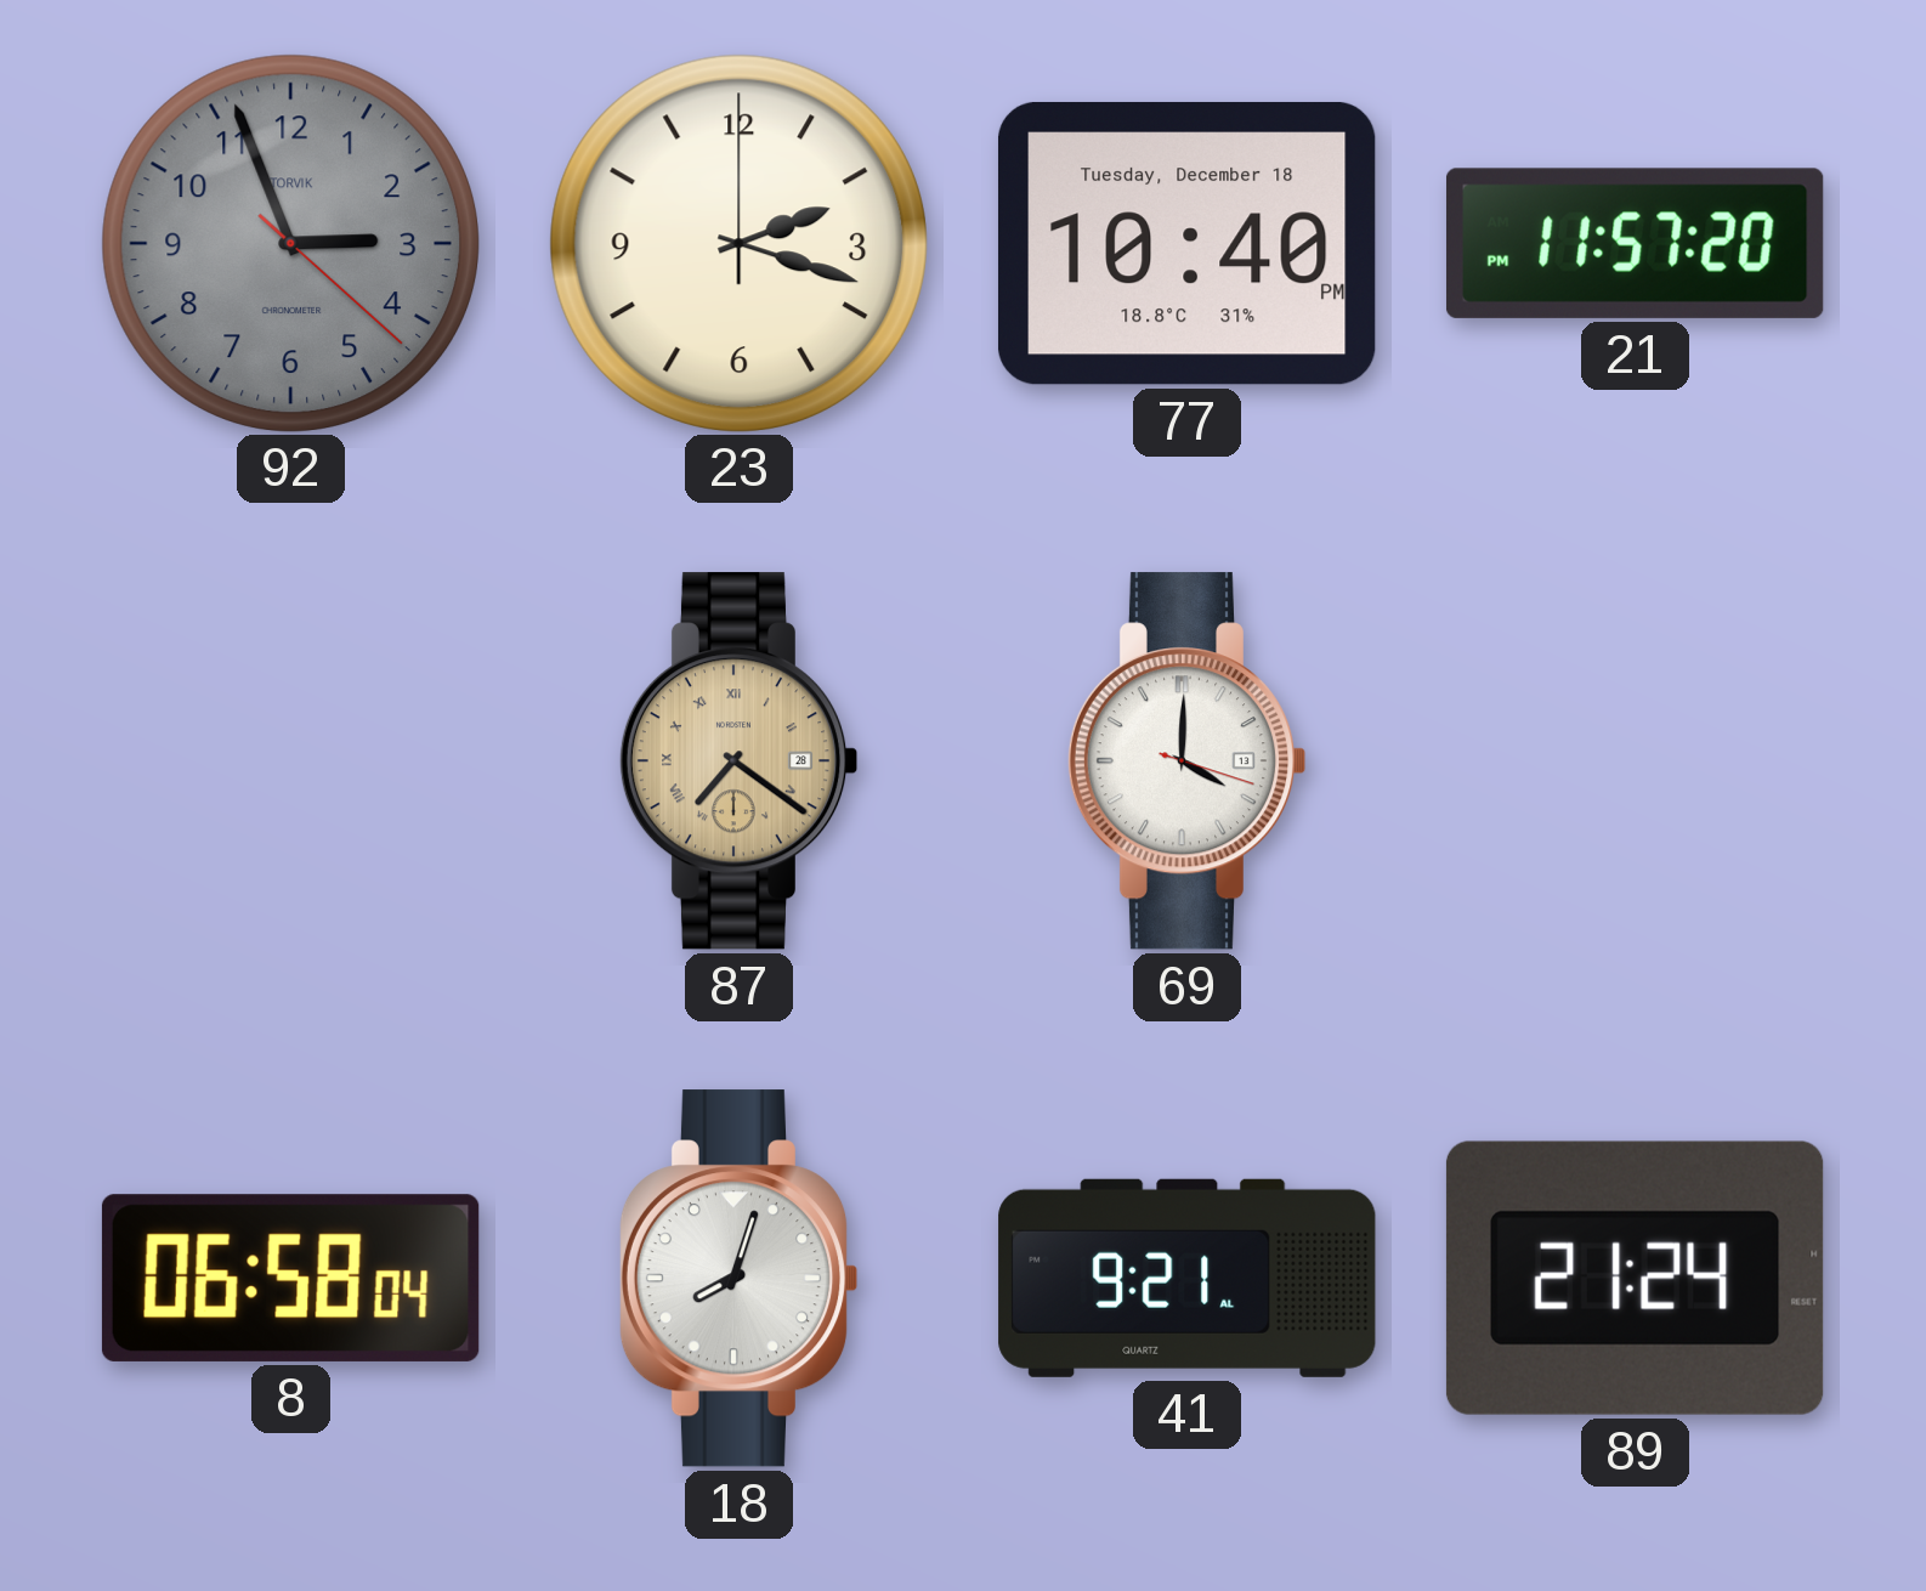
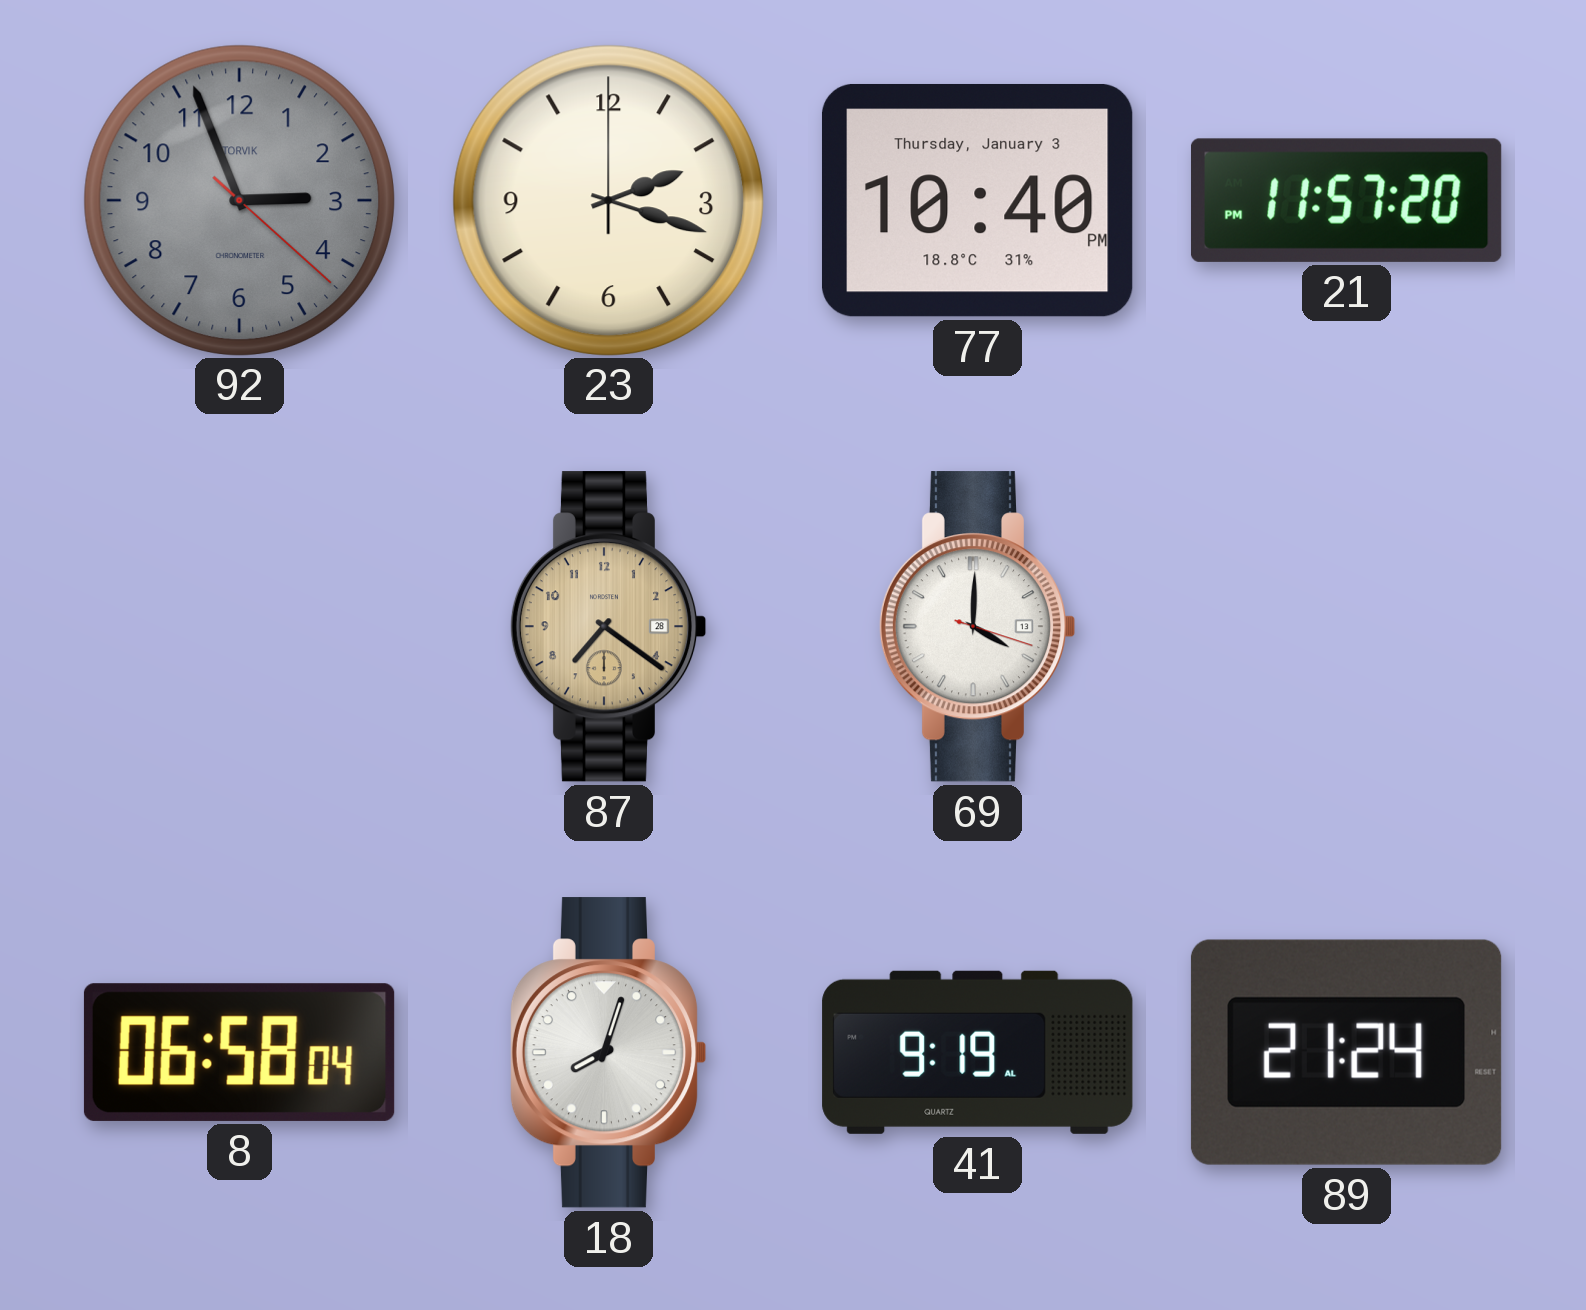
77 date: Tuesday, December 18 -> Thursday, January 3
87 numerals: Roman -> Arabic
41: 9:21 -> 9:19
